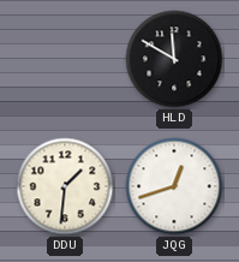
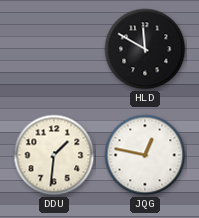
JQG: 12:42 -> 12:47
